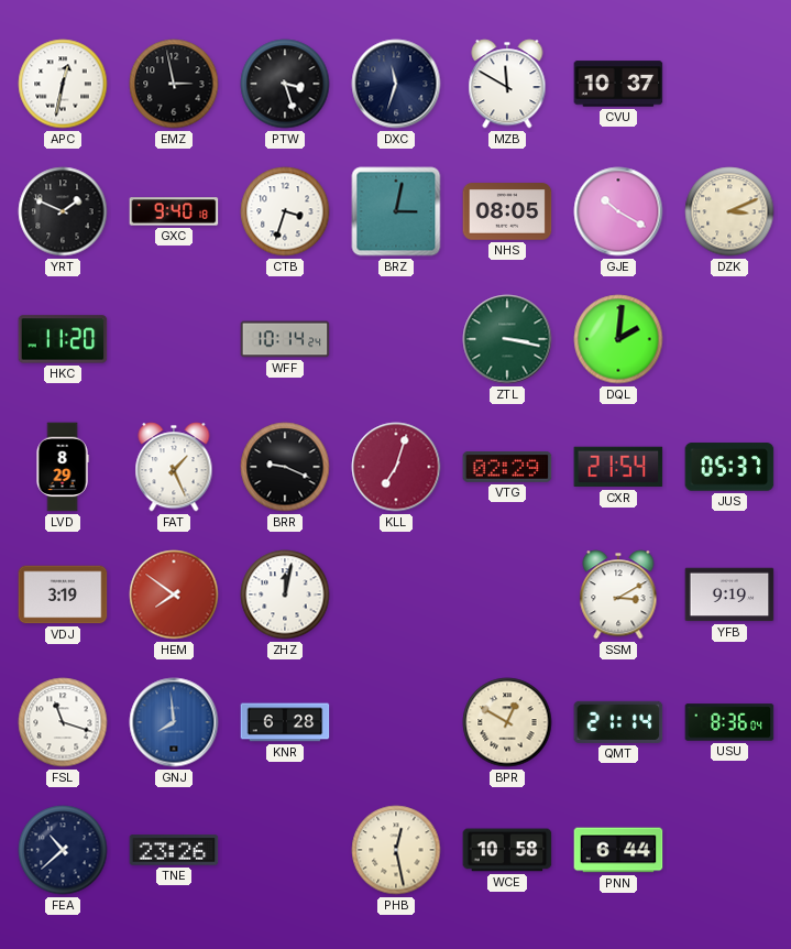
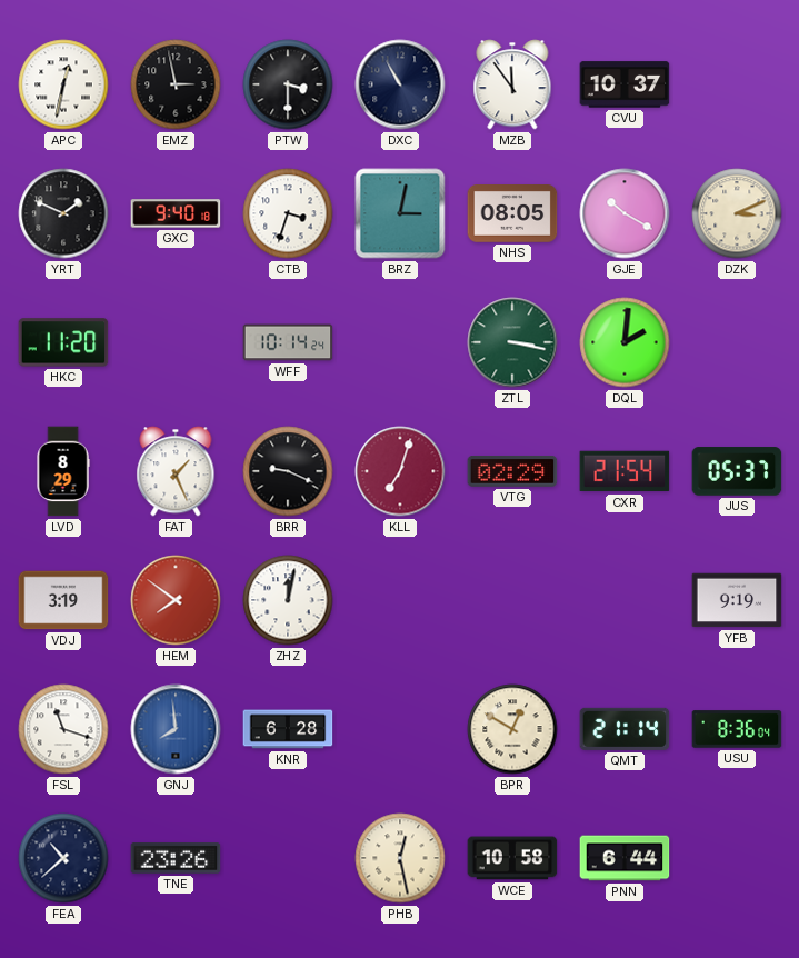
PTW: 3:27 -> 3:30
DXC: 11:33 -> 10:55
MZB: 11:50 -> 11:54
SSM: 3:10 -> none
